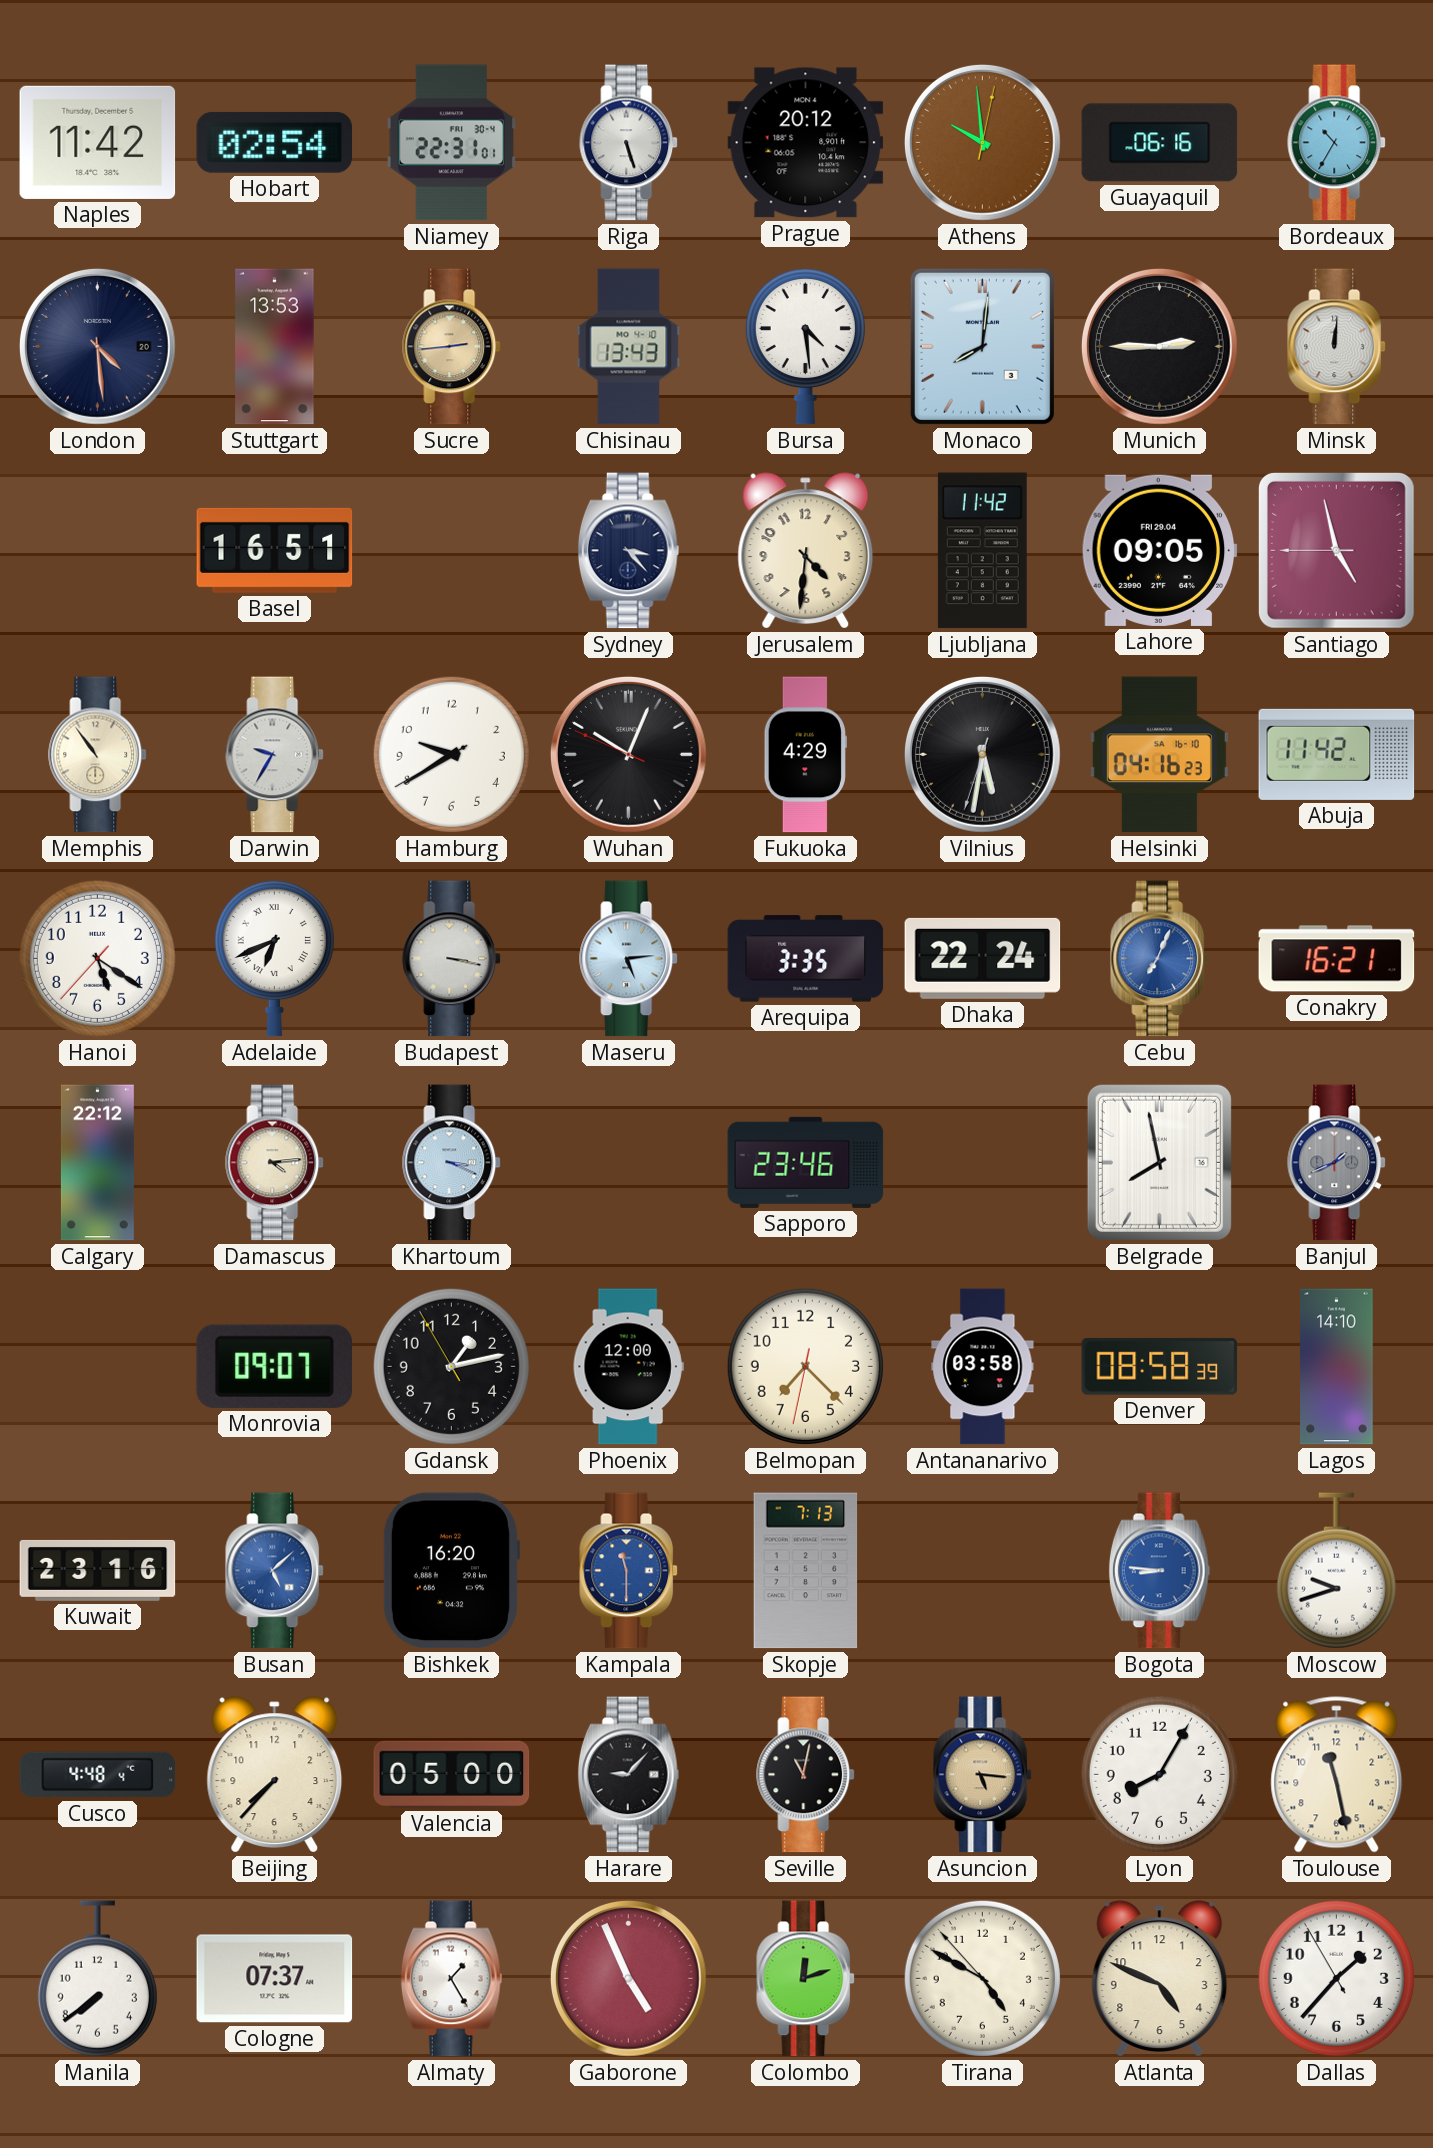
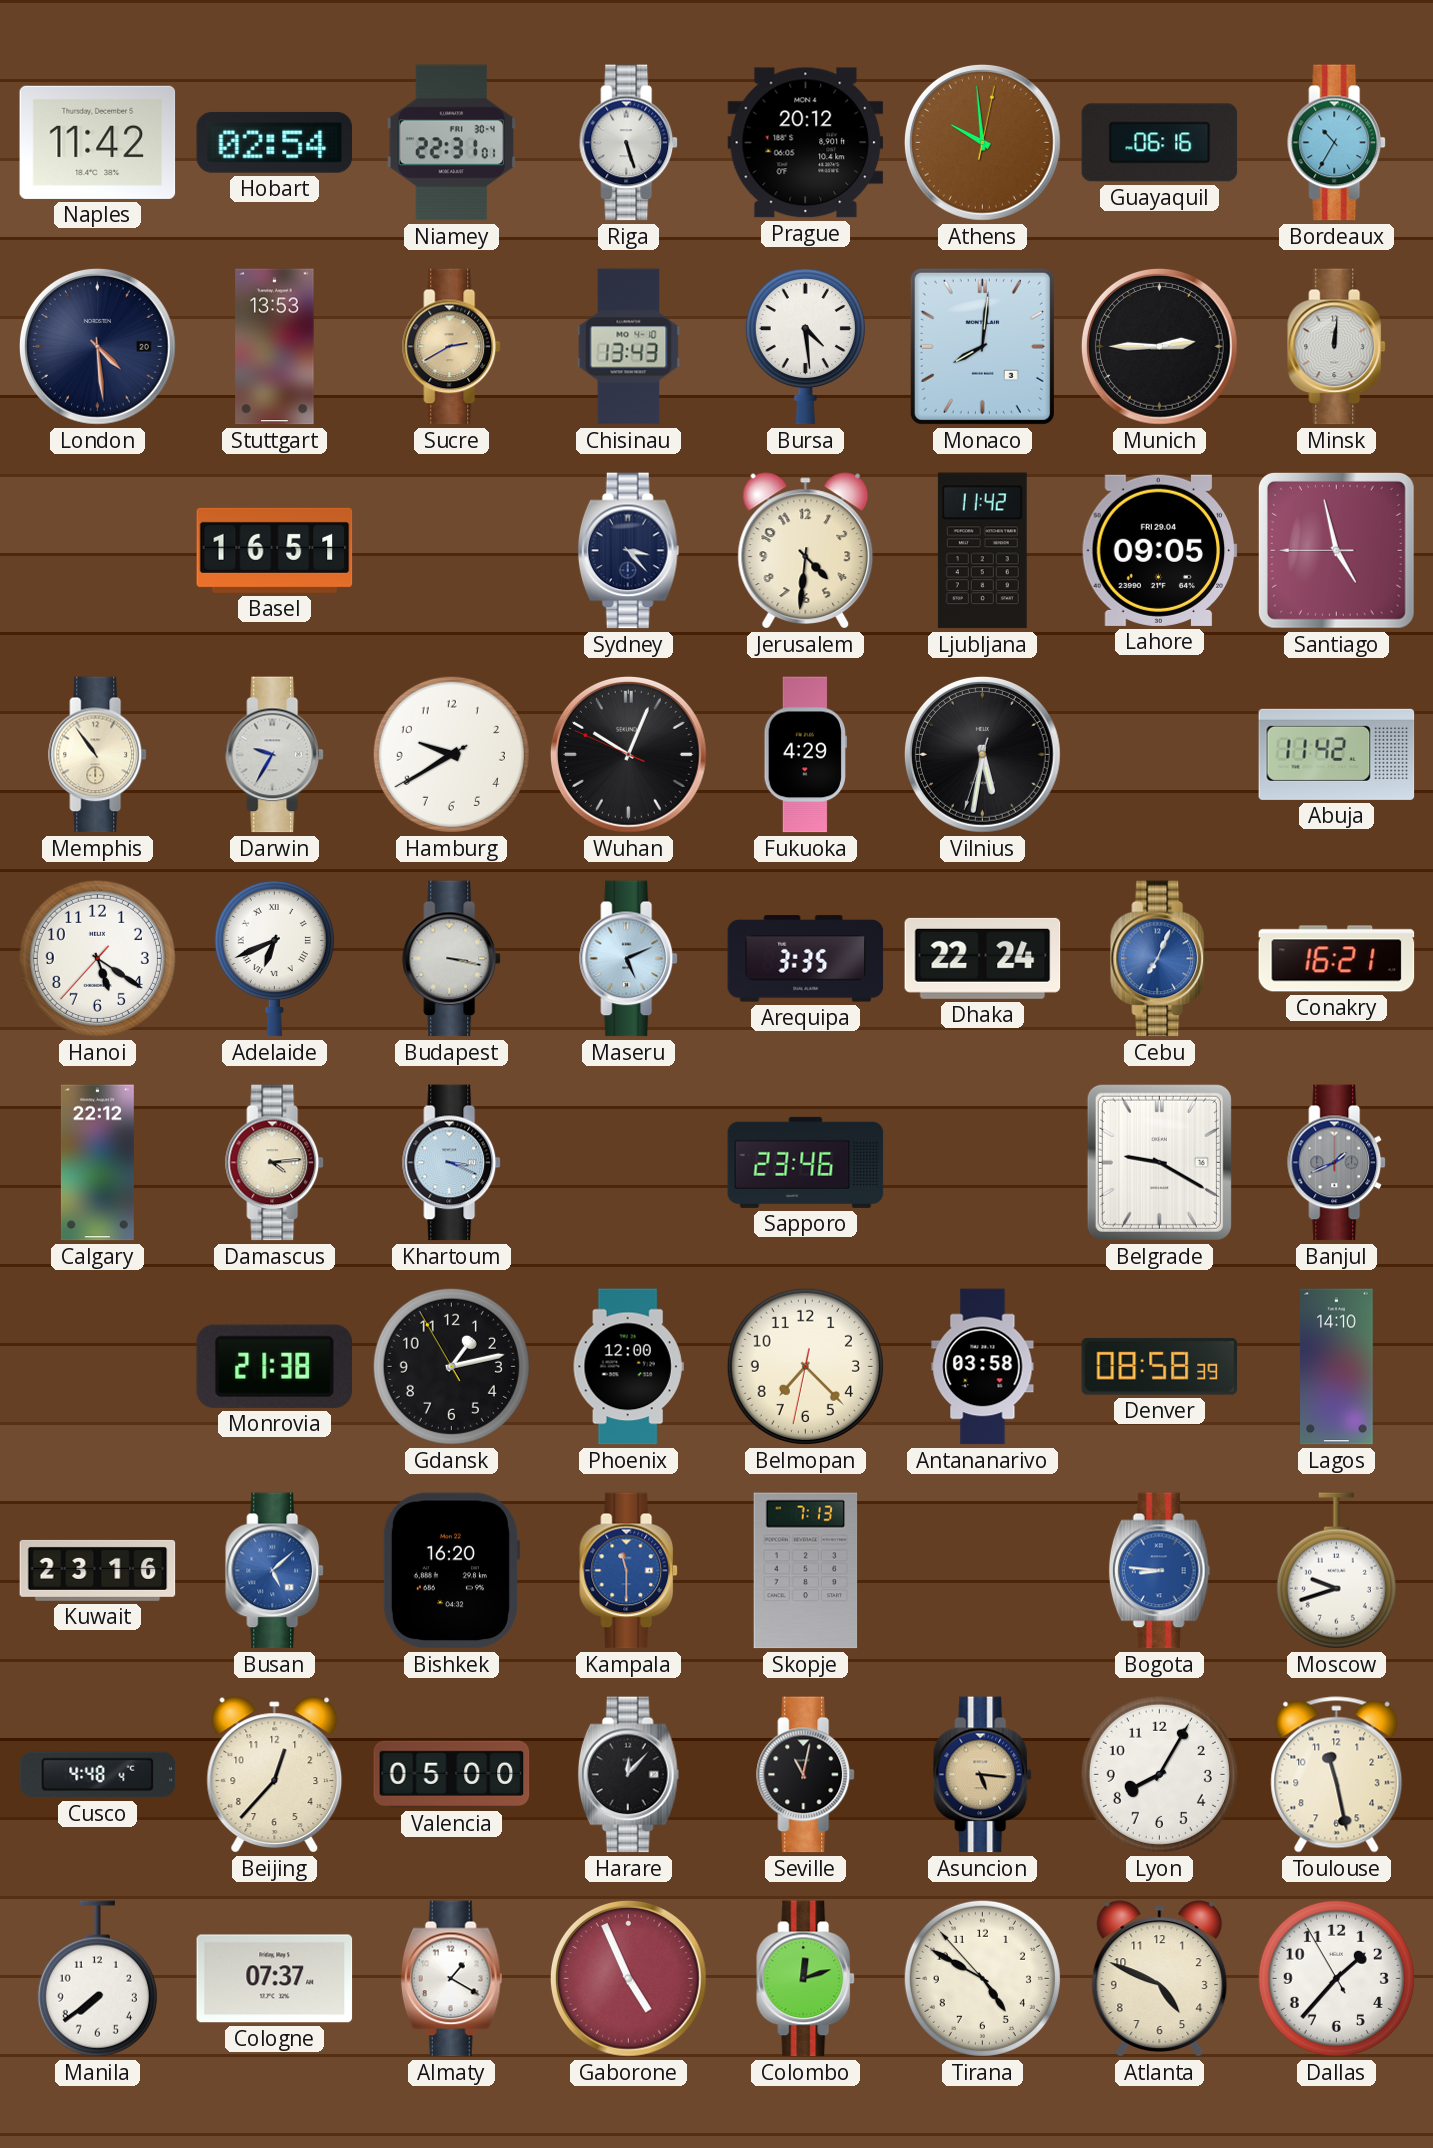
Sucre: 2:44 -> 2:40
Helsinki: 04:16 -> none
Maseru: 5:14 -> 5:11
Belgrade: 7:58 -> 9:20
Monrovia: 09:07 -> 21:38
Beijing: 7:37 -> 12:37
Harare: 9:07 -> 12:07
Almaty: 1:25 -> 1:20
